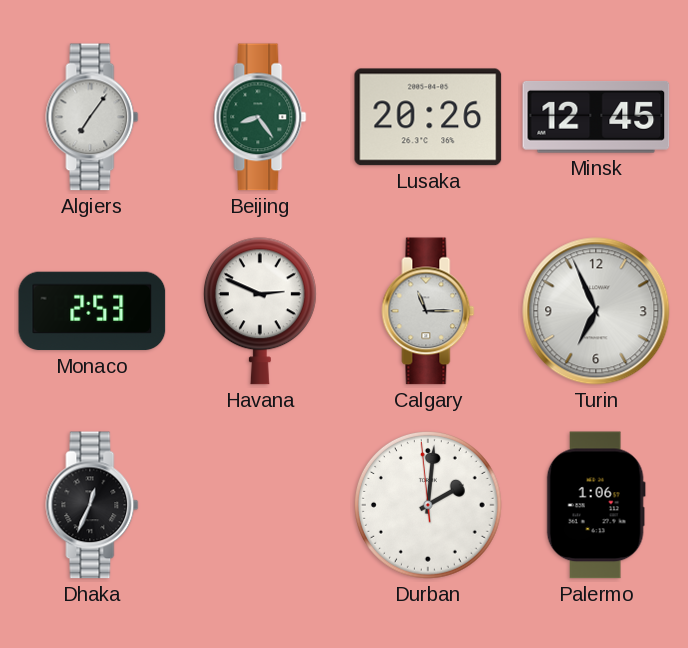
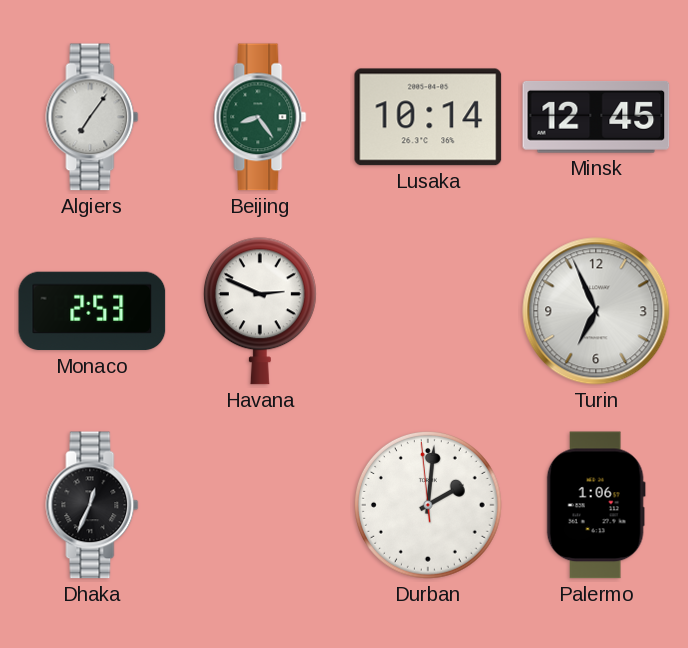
Lusaka: 20:26 -> 10:14
Calgary: 11:15 -> none
